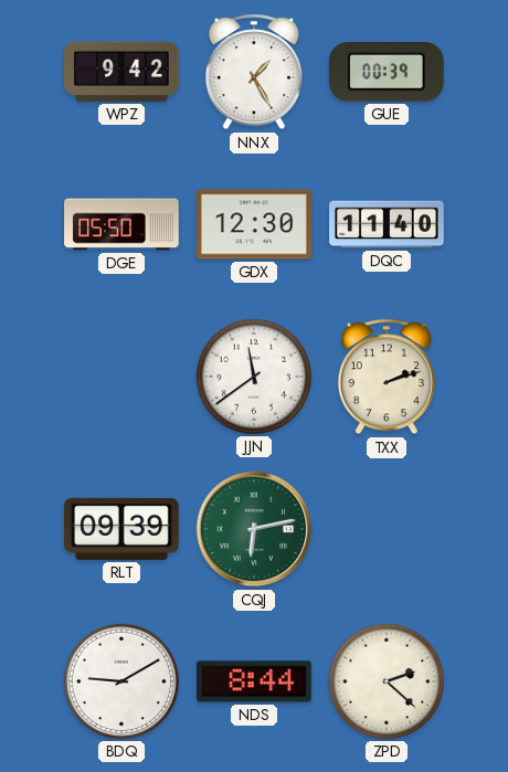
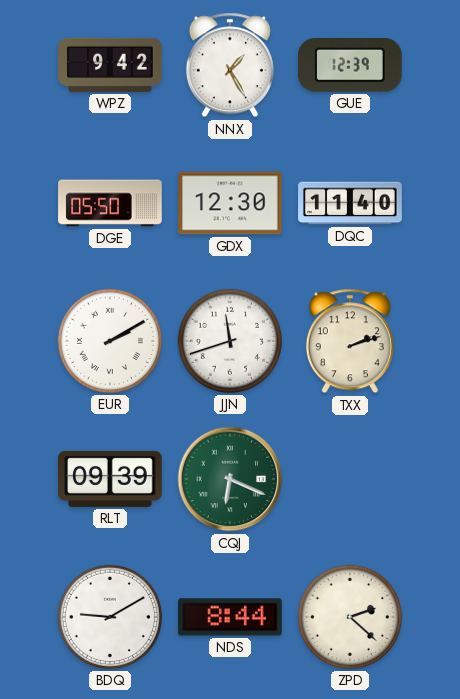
GUE: 00:39 -> 12:39
EUR: none -> 2:10
JJN: 11:39 -> 11:42
CQJ: 6:13 -> 6:19
